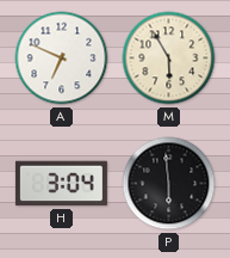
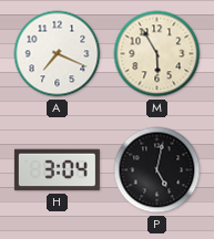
A: 6:49 -> 7:19
P: 5:59 -> 5:02
